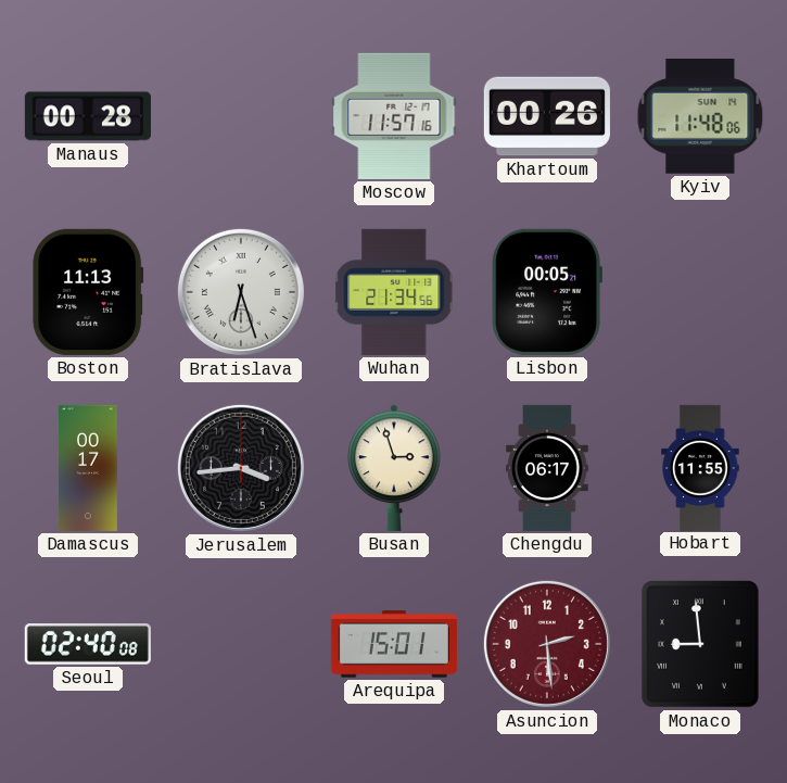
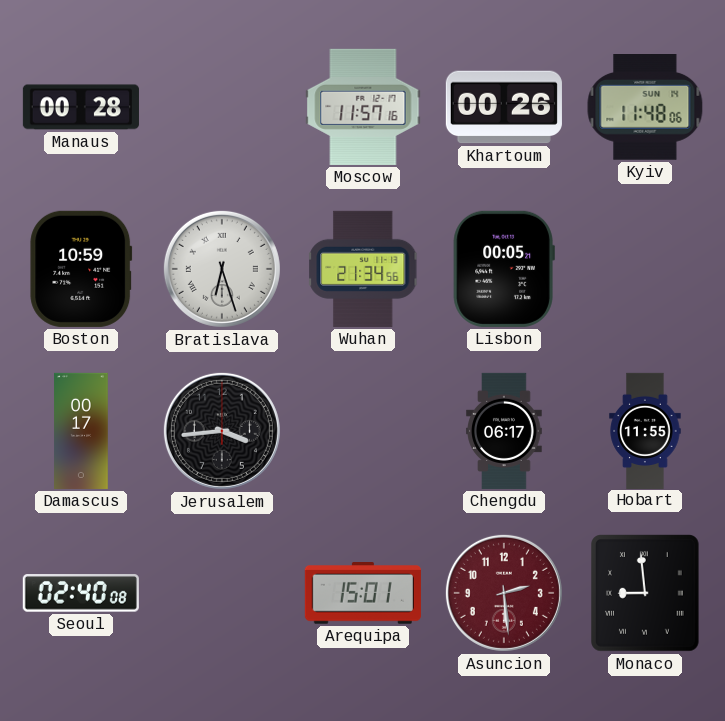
Boston: 11:13 -> 10:59
Busan: 2:57 -> none
